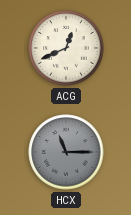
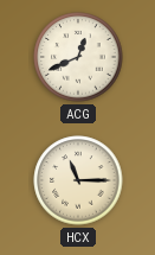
HCX dial: grey -> cream
